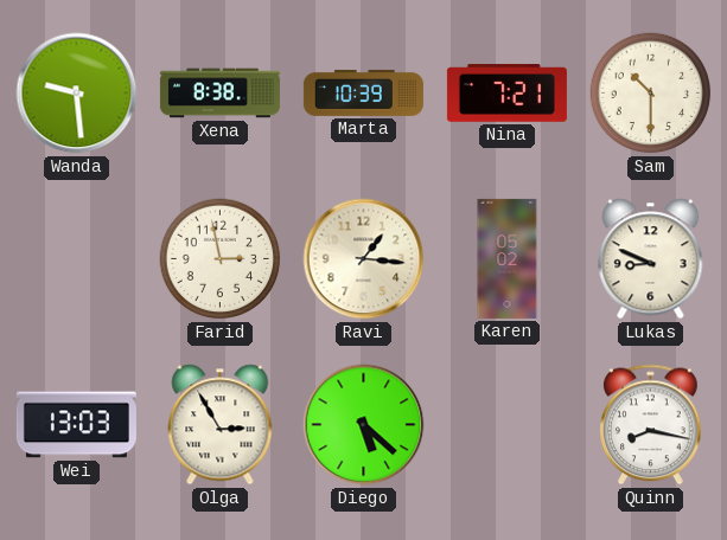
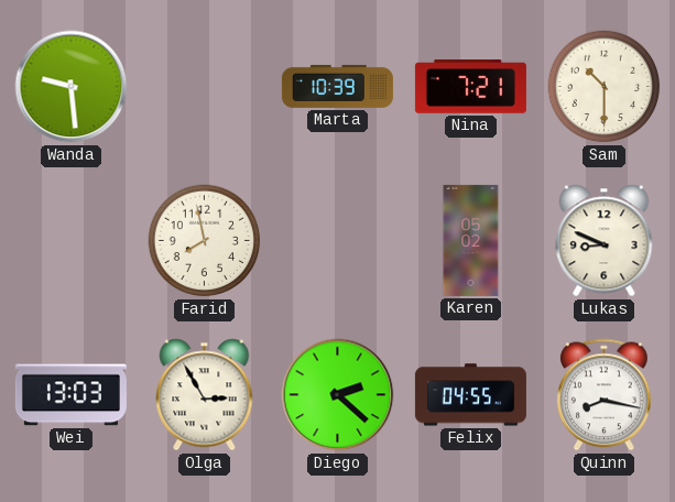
Xena: 8:38 -> none
Farid: 2:58 -> 7:58
Ravi: 1:16 -> none
Diego: 5:22 -> 2:22
Felix: none -> 04:55
